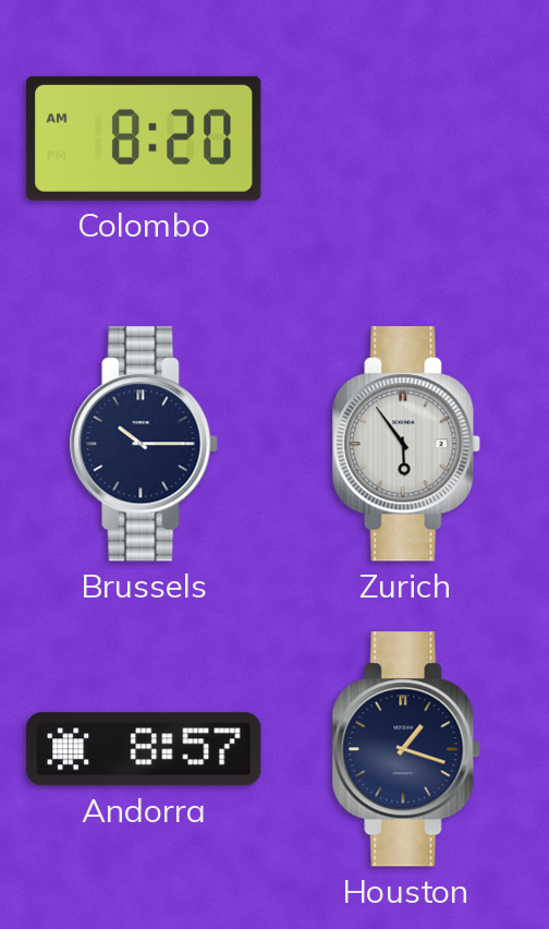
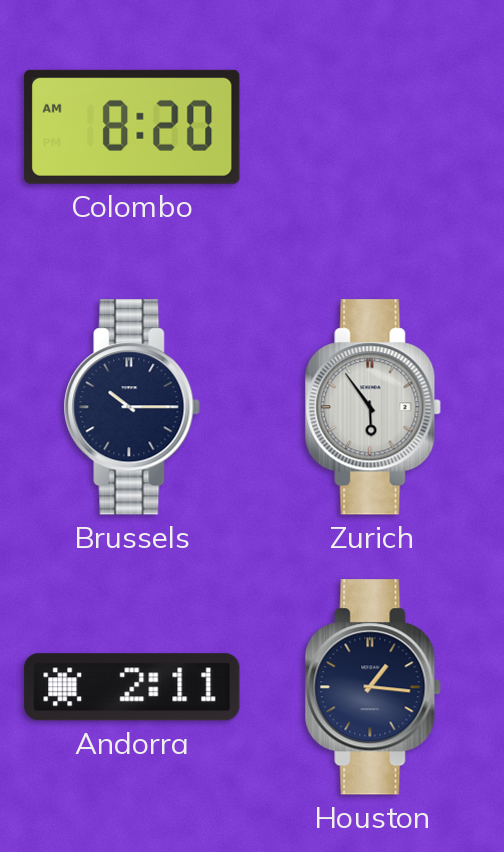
Andorra: 8:57 -> 2:11
Houston: 1:18 -> 1:16
